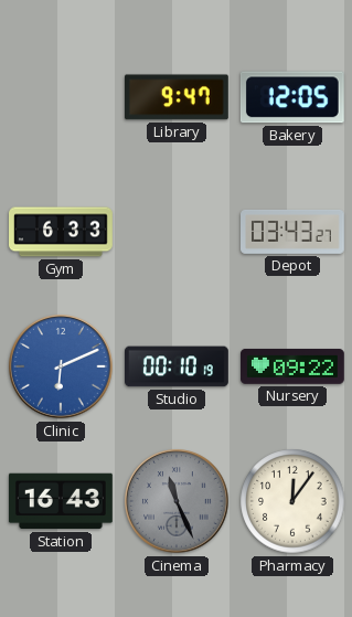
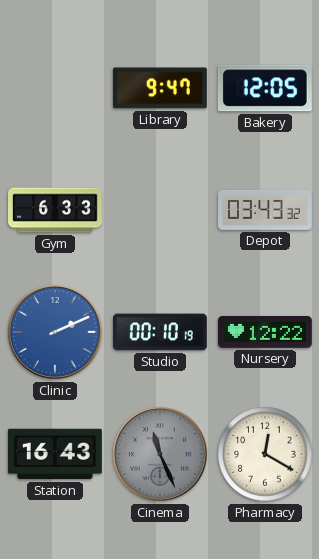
Depot: 03:43:27 -> 03:43:32
Clinic: 6:11 -> 2:11
Nursery: 09:22 -> 12:22
Pharmacy: 12:06 -> 12:20
